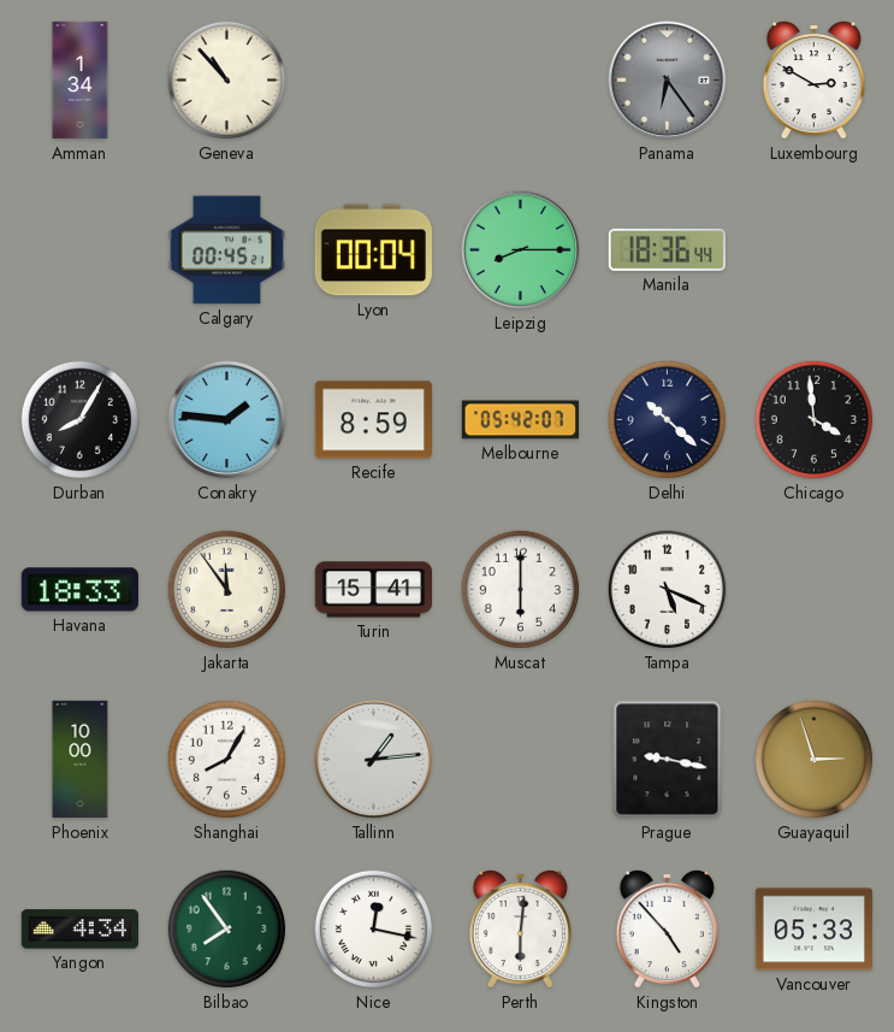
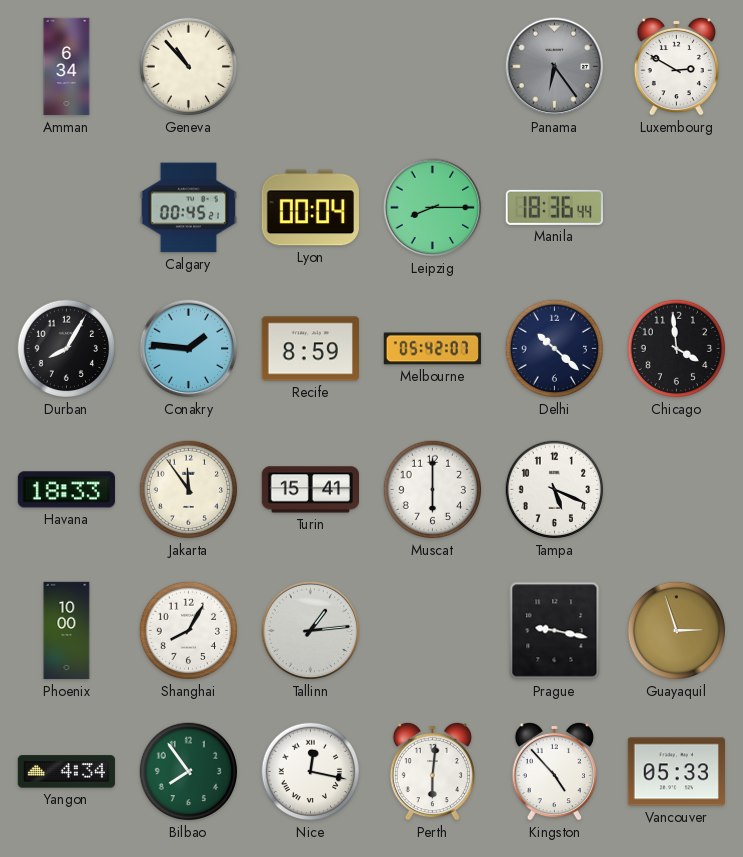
Amman: 1:34 -> 6:34
